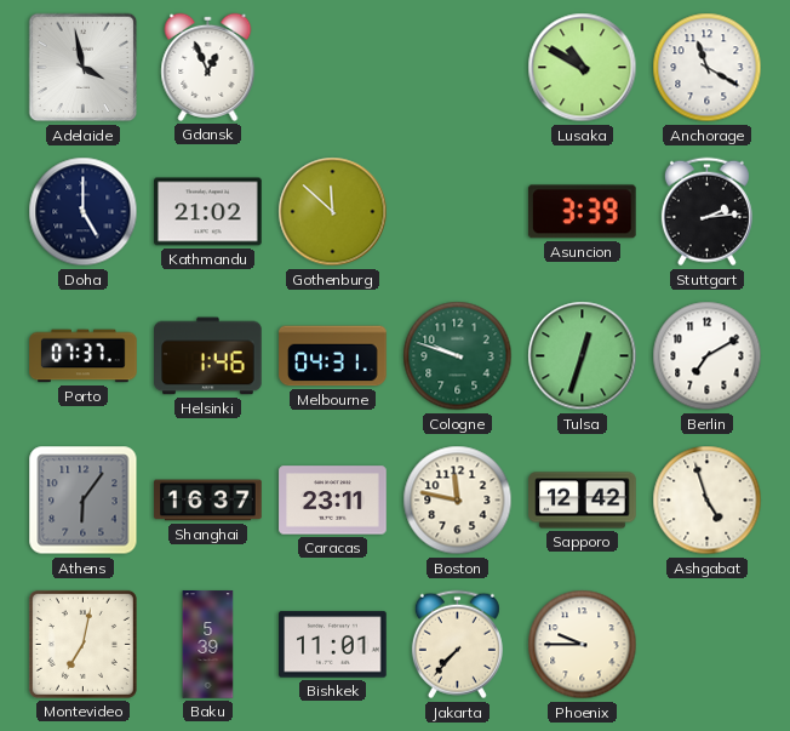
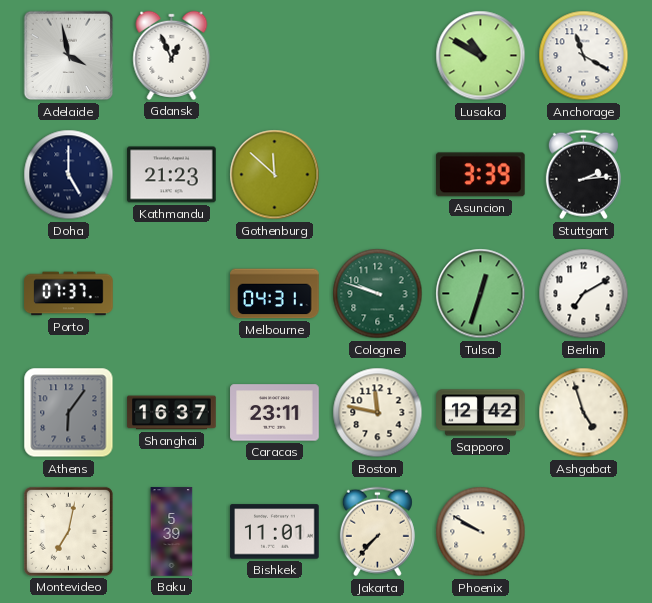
Kathmandu: 21:02 -> 21:23
Helsinki: 1:46 -> none
Phoenix: 9:45 -> 9:50
